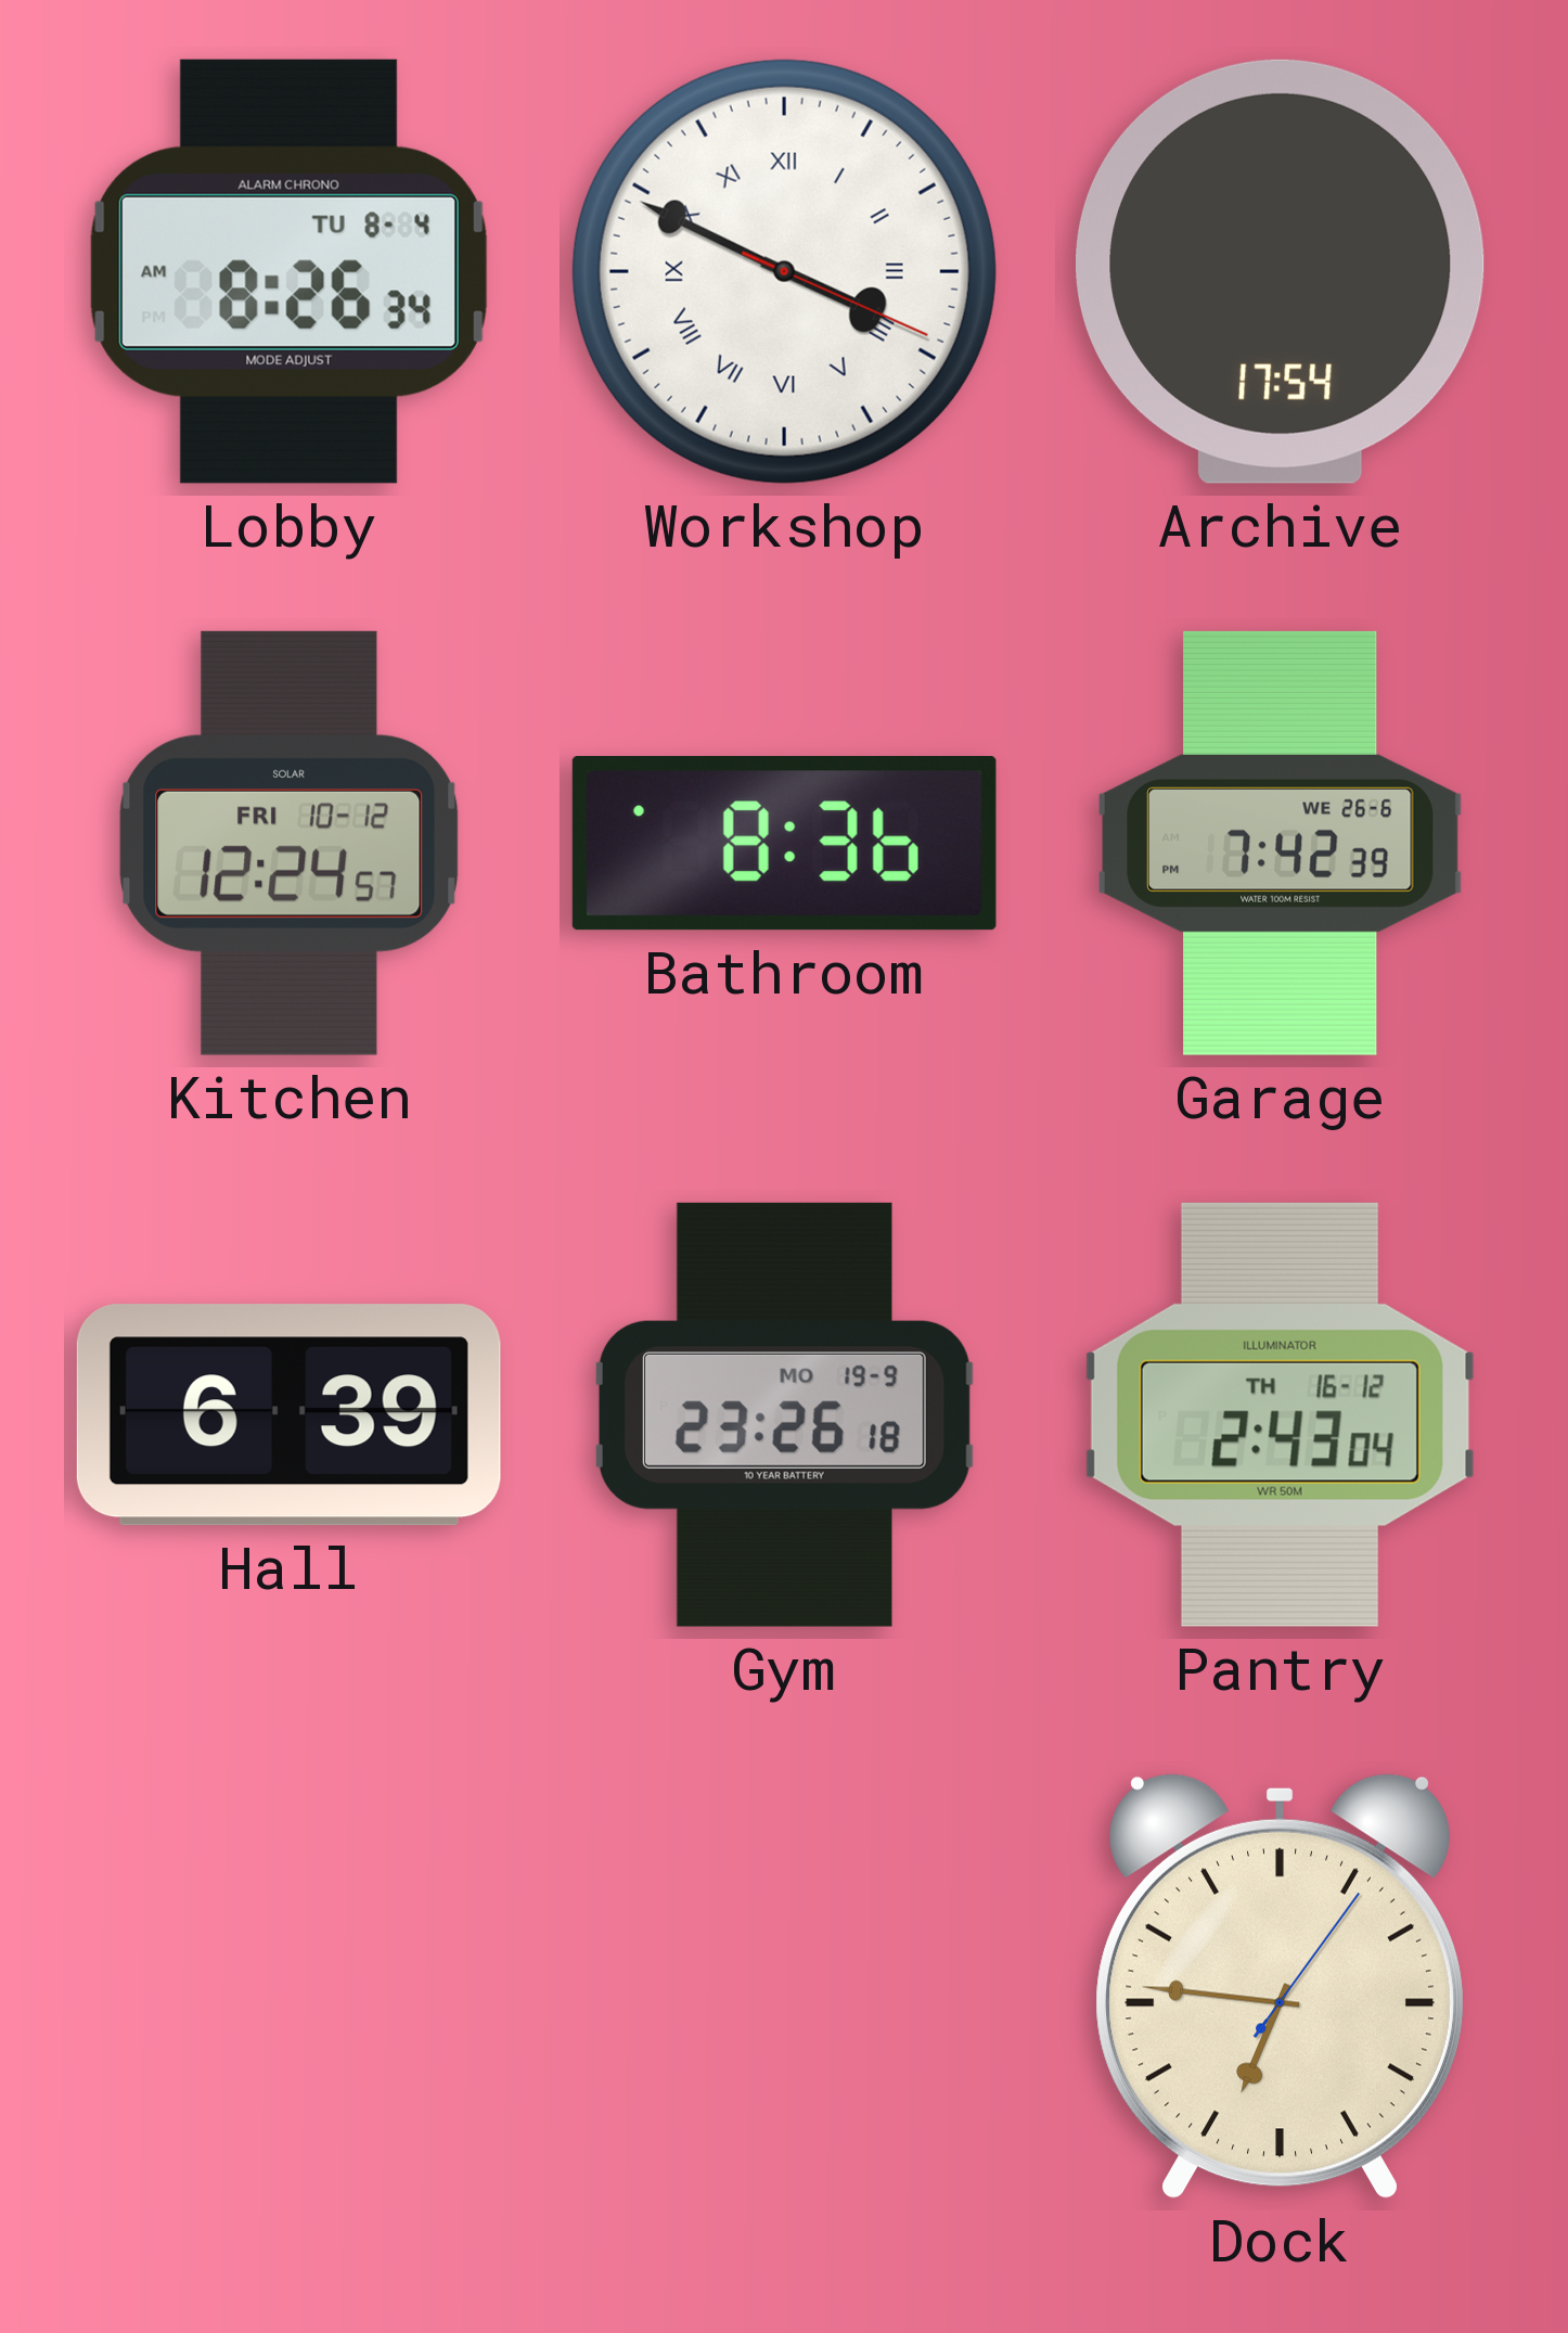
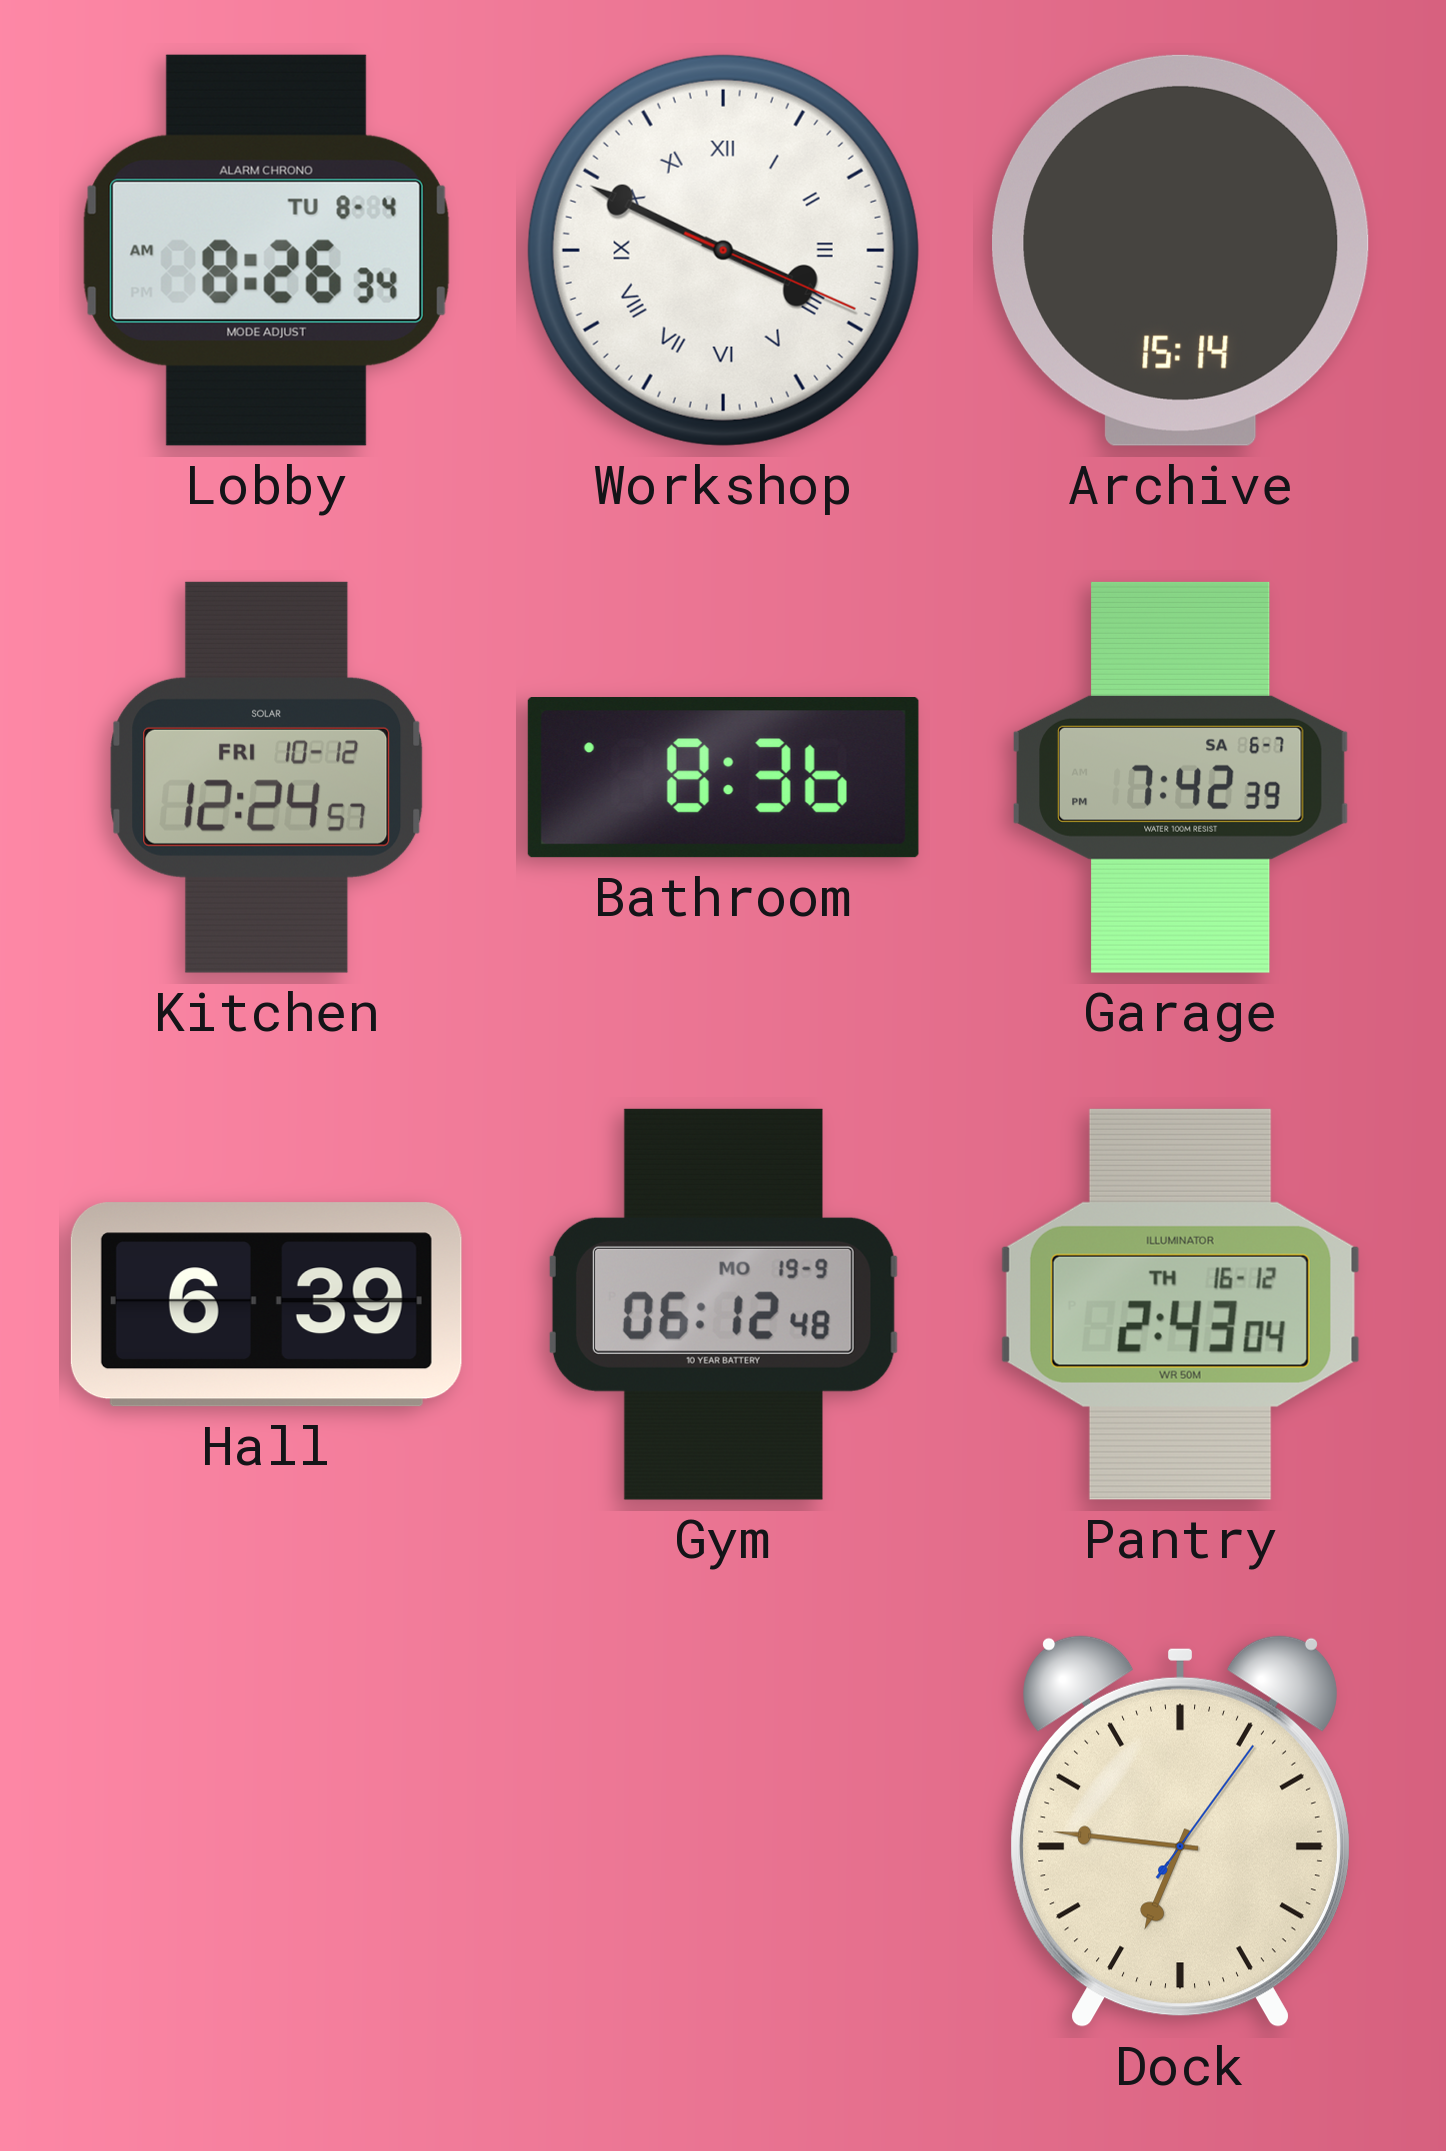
Archive: 17:54 -> 15:14
Garage date: WE 26-6 -> SA 6-7
Gym: 23:26 -> 06:12
